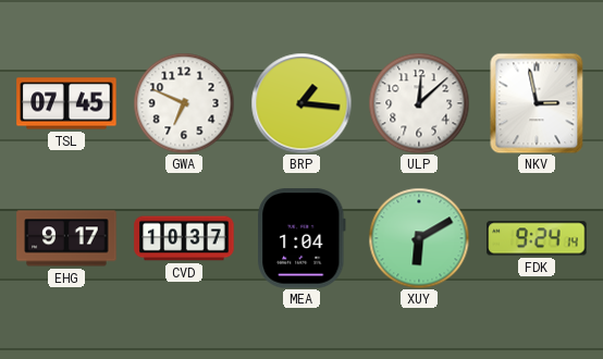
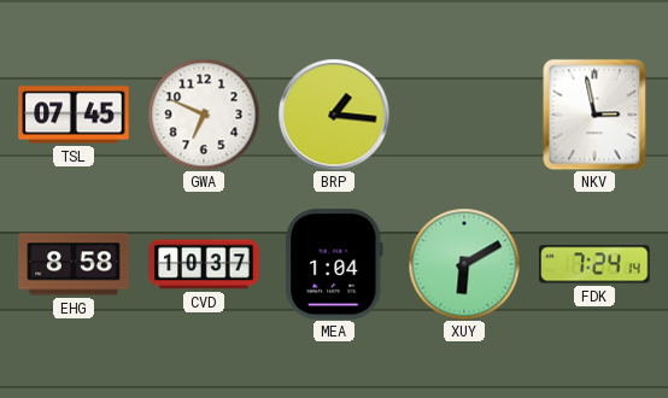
ULP: 12:08 -> none
EHG: 9:17 -> 8:58
FDK: 9:24 -> 7:24
